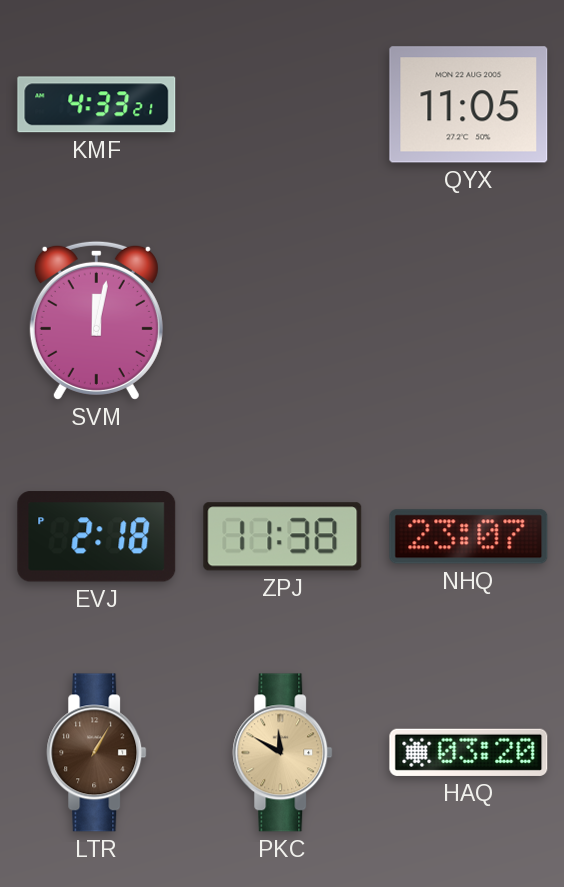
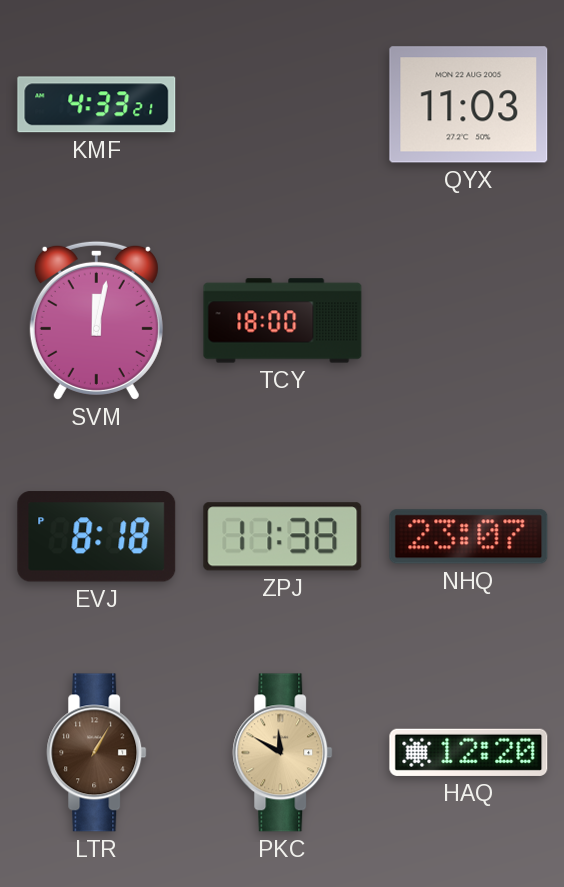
QYX: 11:05 -> 11:03
TCY: none -> 18:00
EVJ: 2:18 -> 8:18
HAQ: 03:20 -> 12:20
